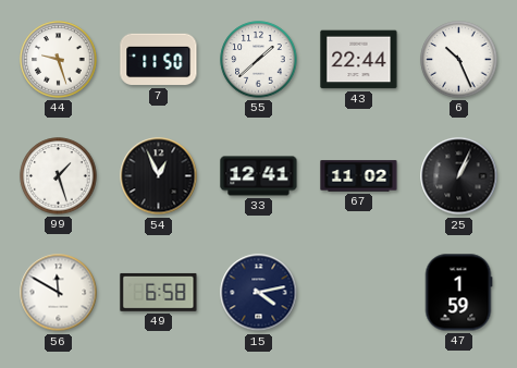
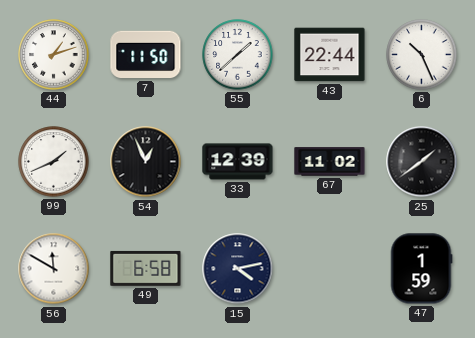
44: 9:27 -> 1:12
99: 1:27 -> 1:41
33: 12:41 -> 12:39
25: 1:04 -> 1:39
